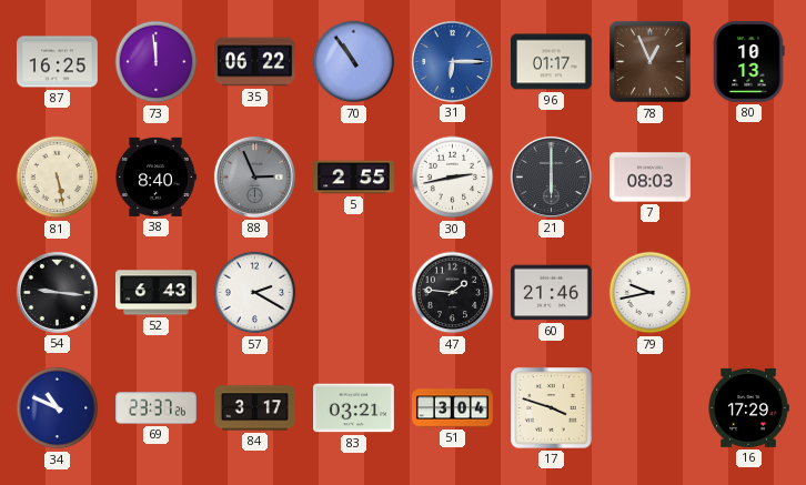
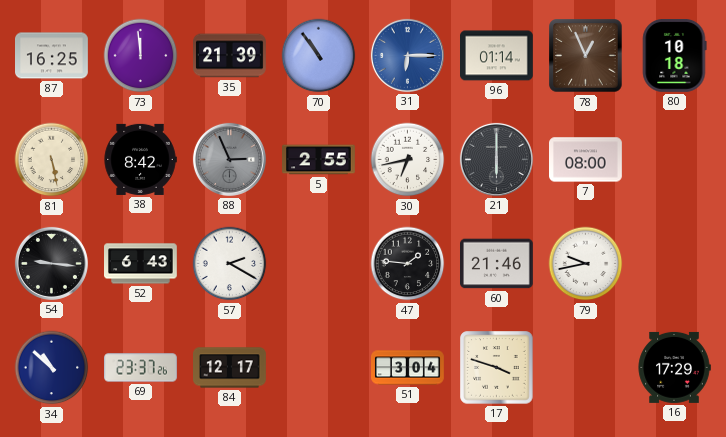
35: 06:22 -> 21:39
96: 01:17 -> 01:14
80: 10:13 -> 10:18
38: 8:40 -> 8:42
30: 2:43 -> 6:43
7: 08:03 -> 08:00
34: 10:49 -> 10:52
84: 3:17 -> 12:17
83: 03:21 -> none
